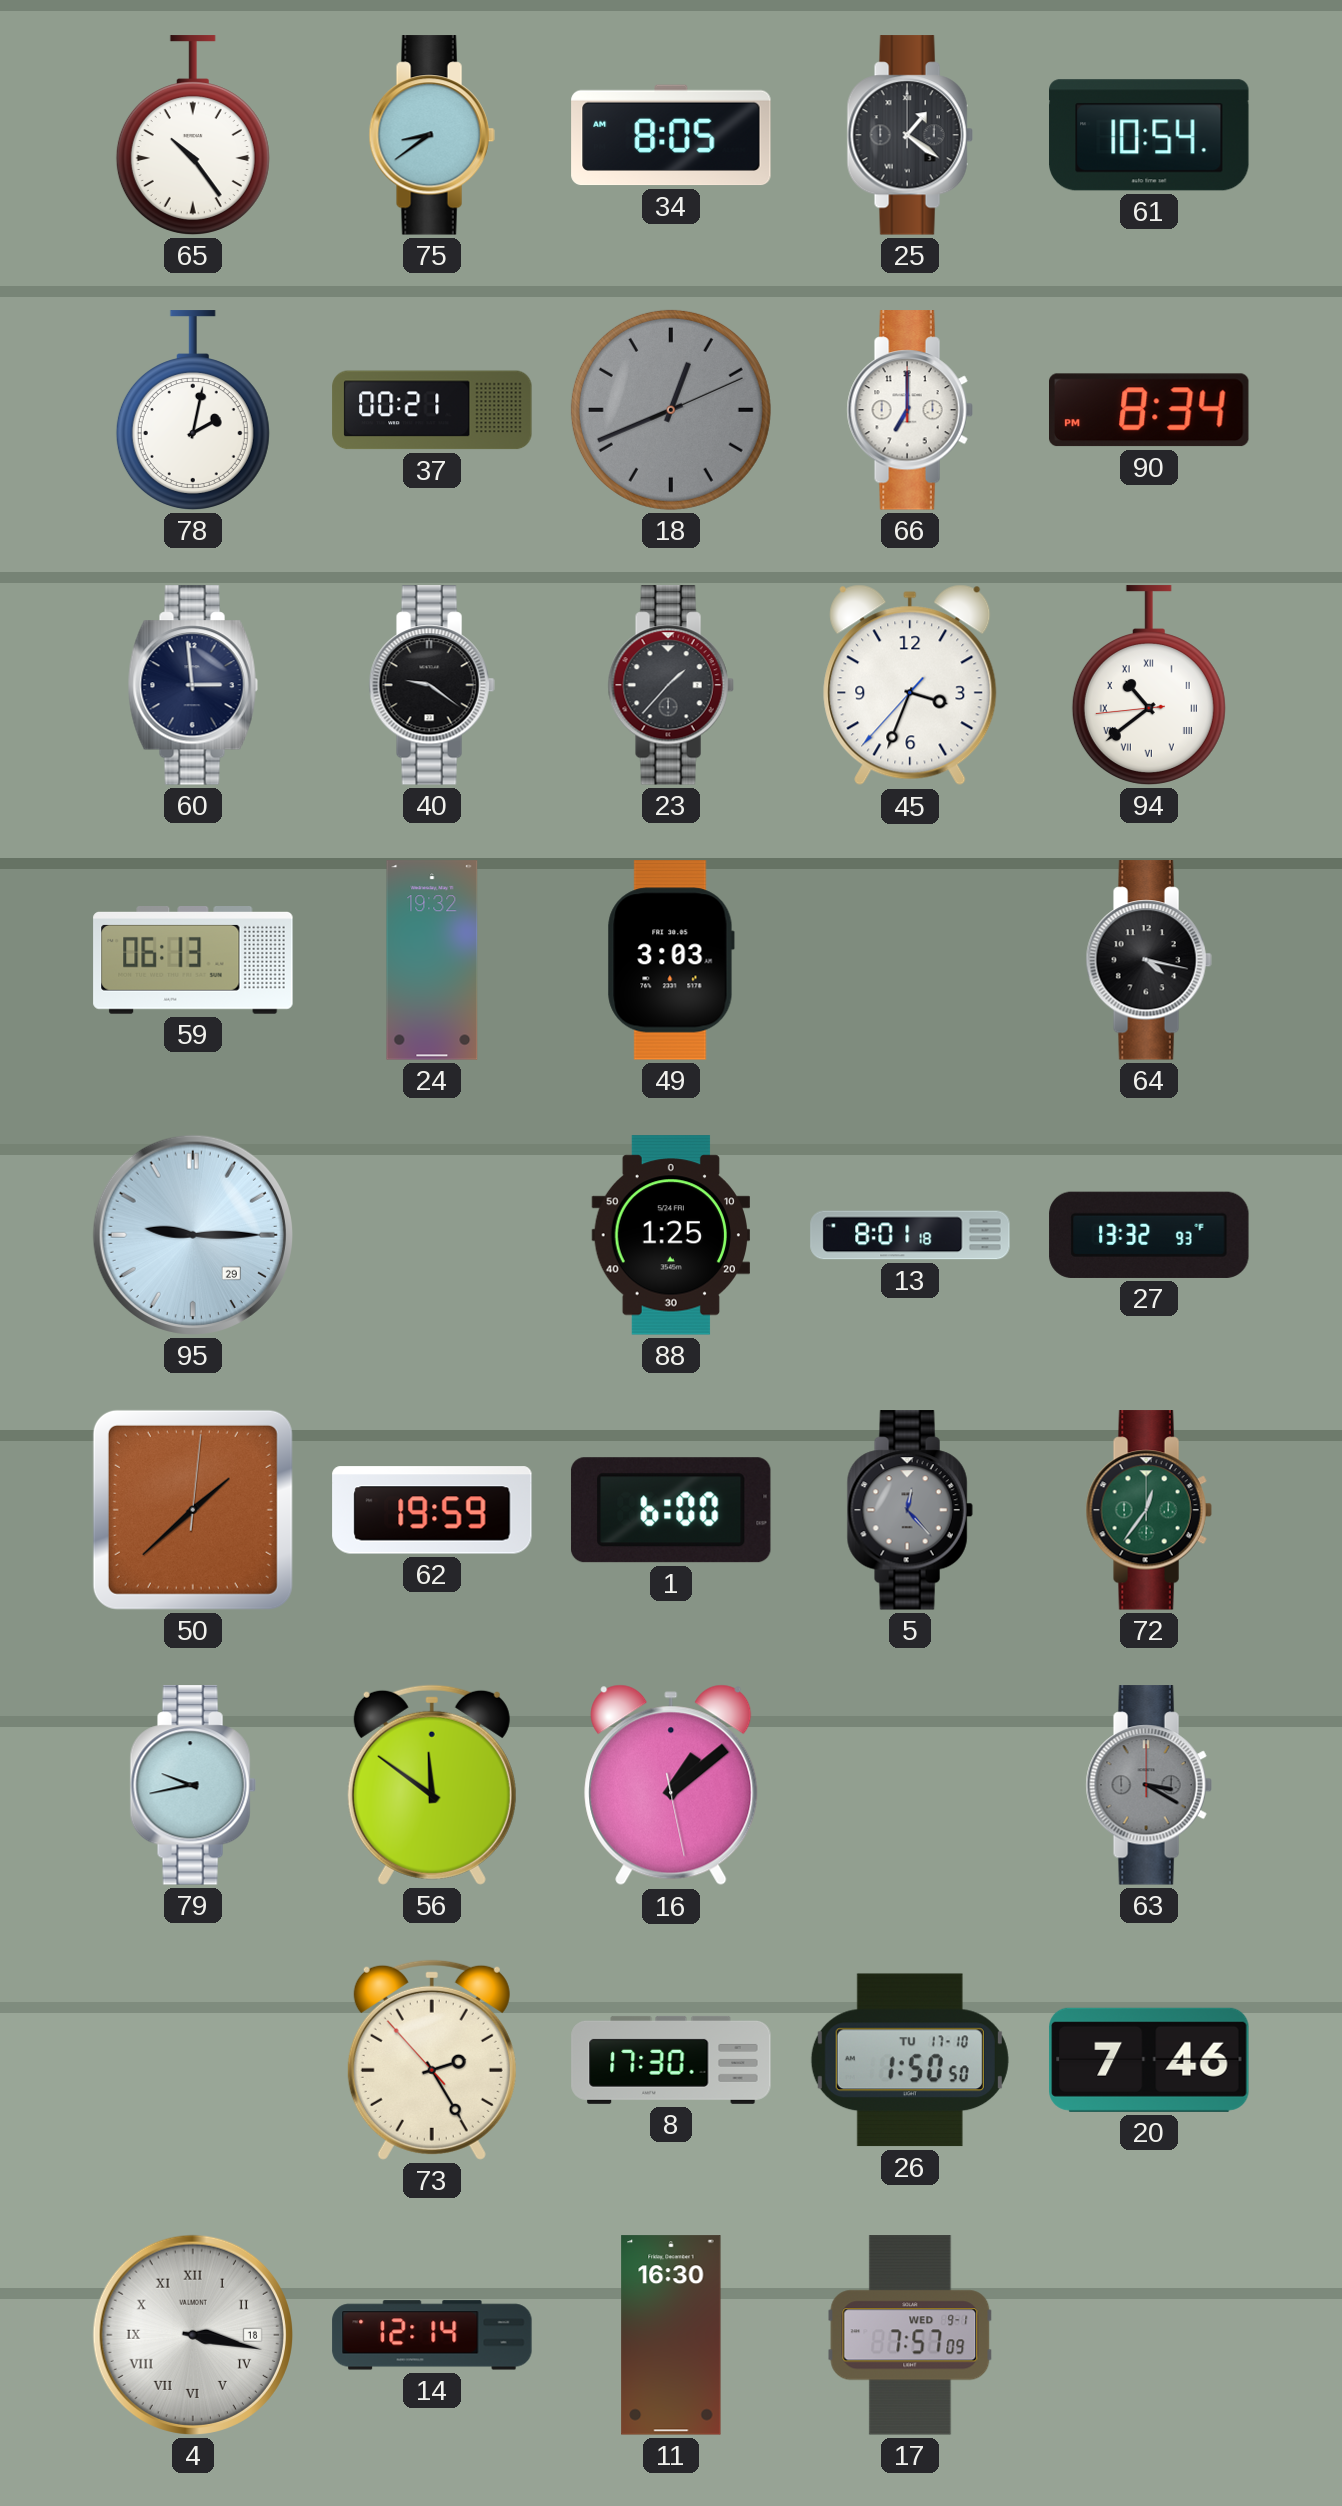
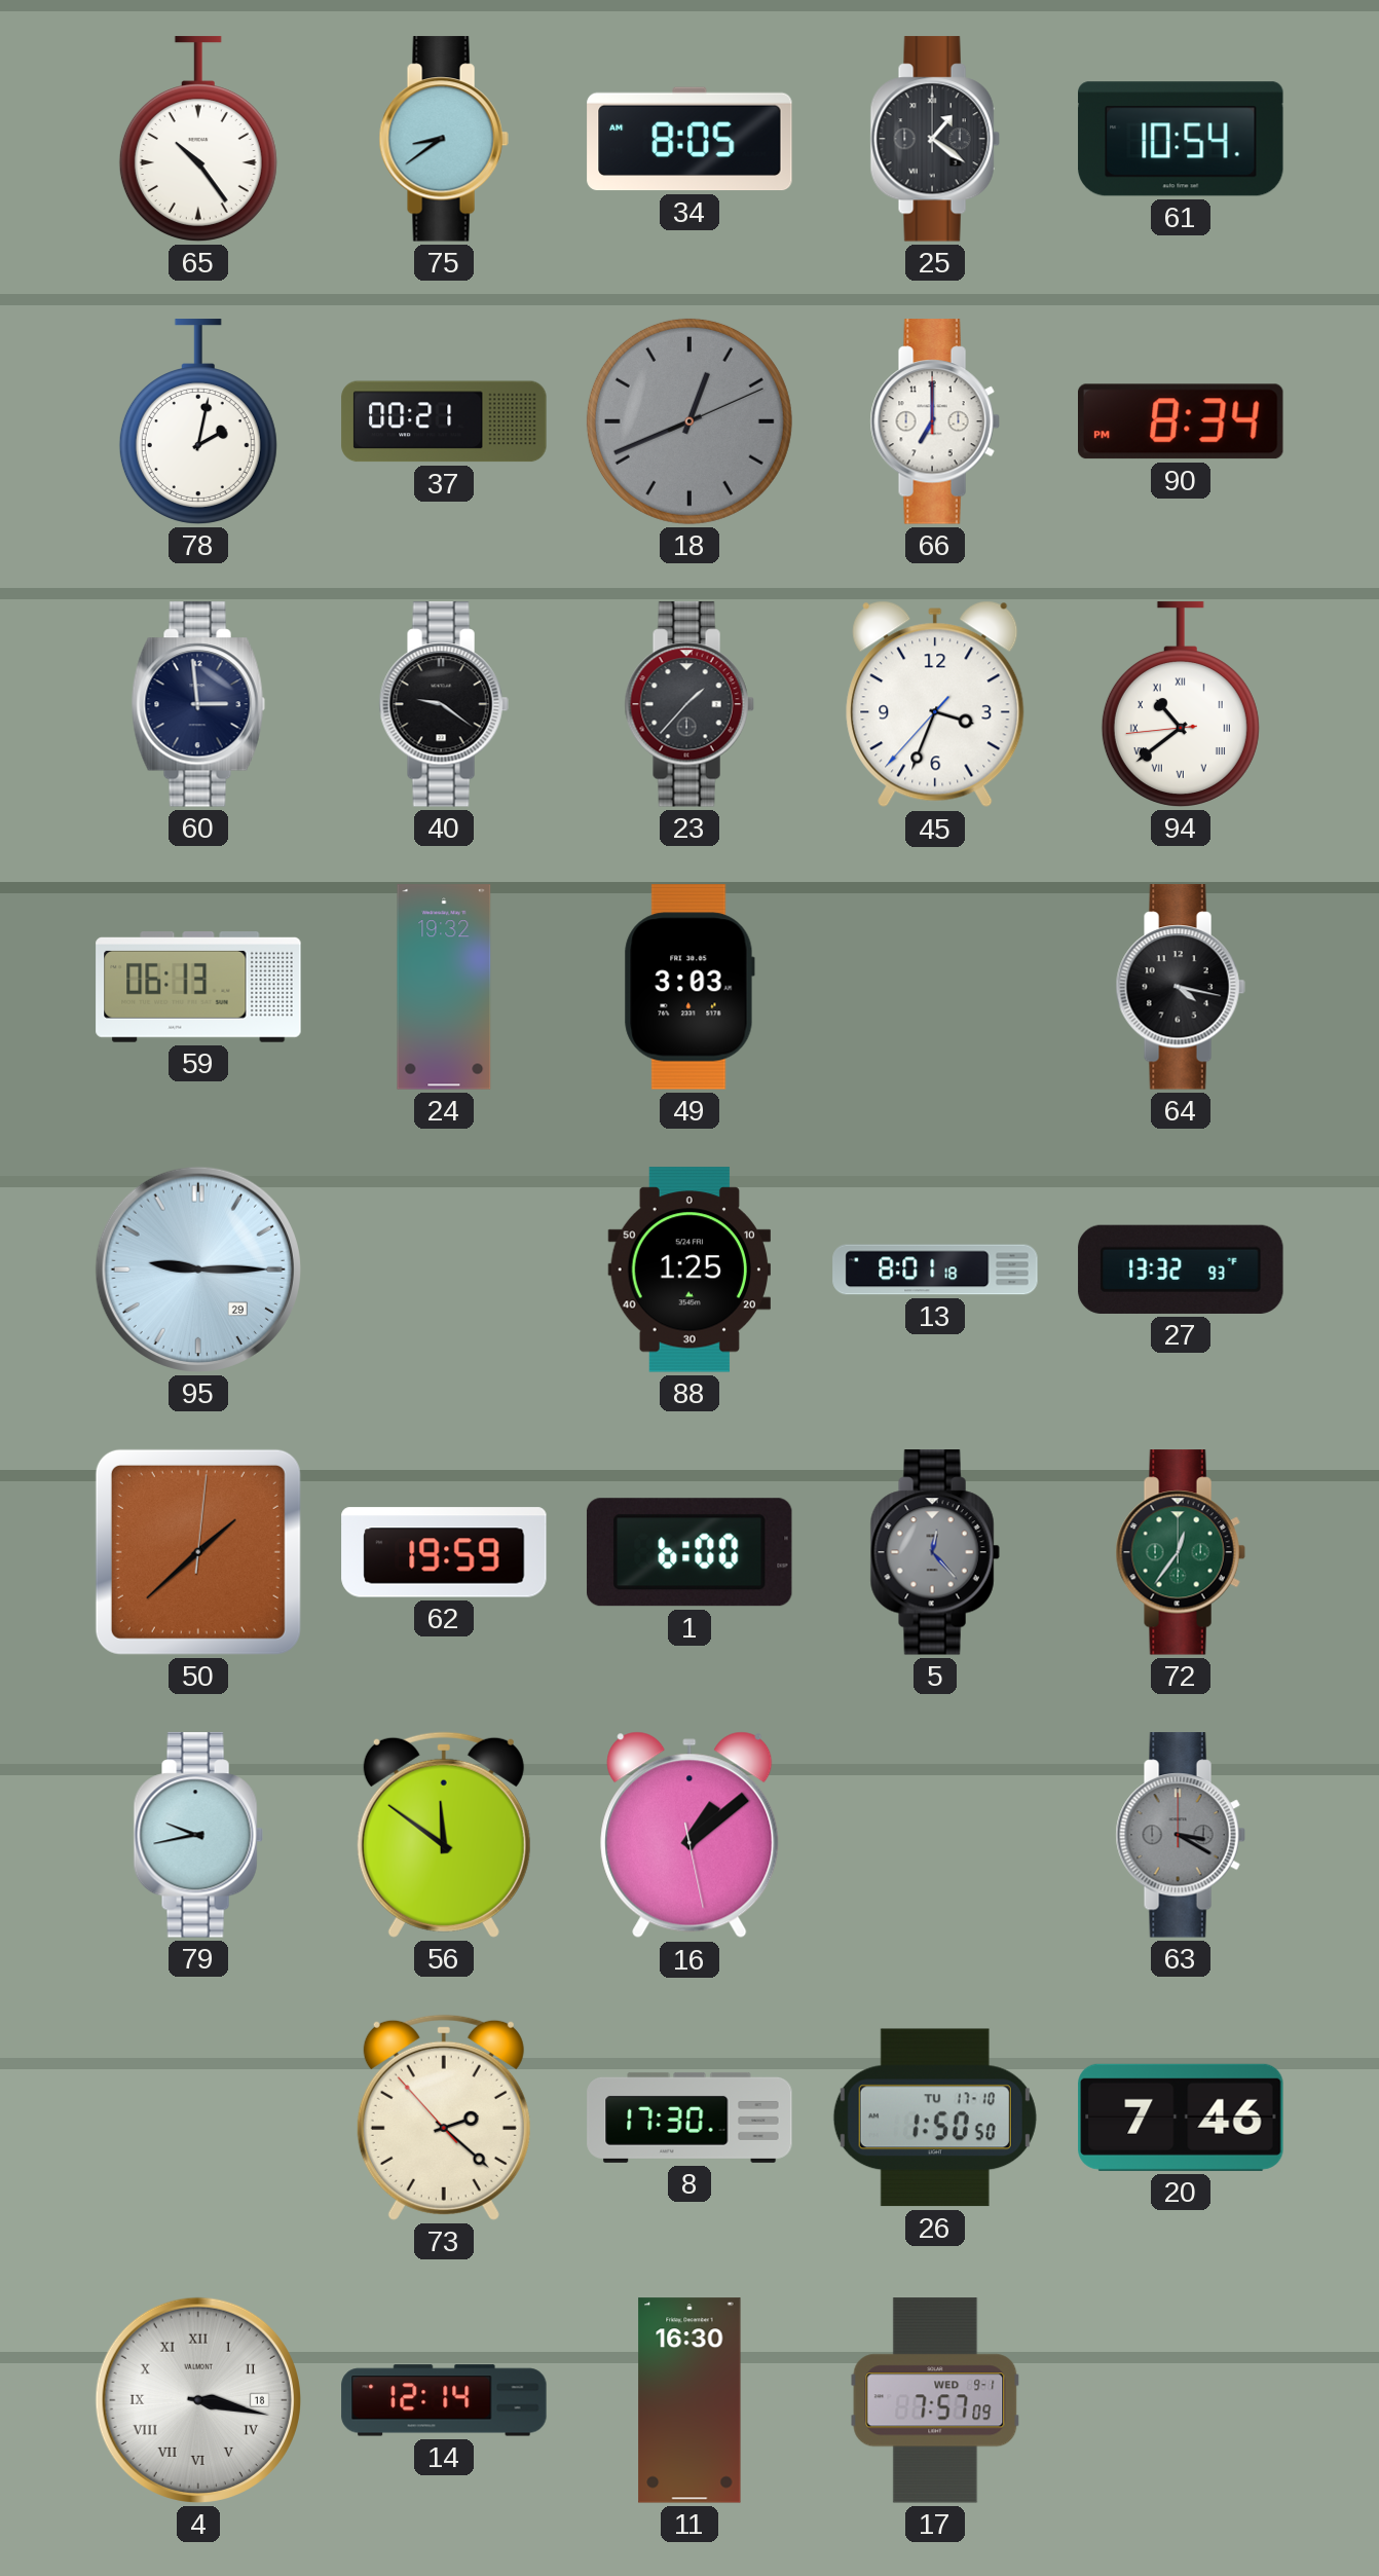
73: 2:24 -> 2:21
